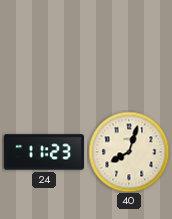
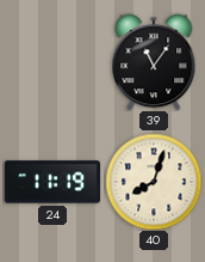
39: none -> 11:06
24: 11:23 -> 11:19
